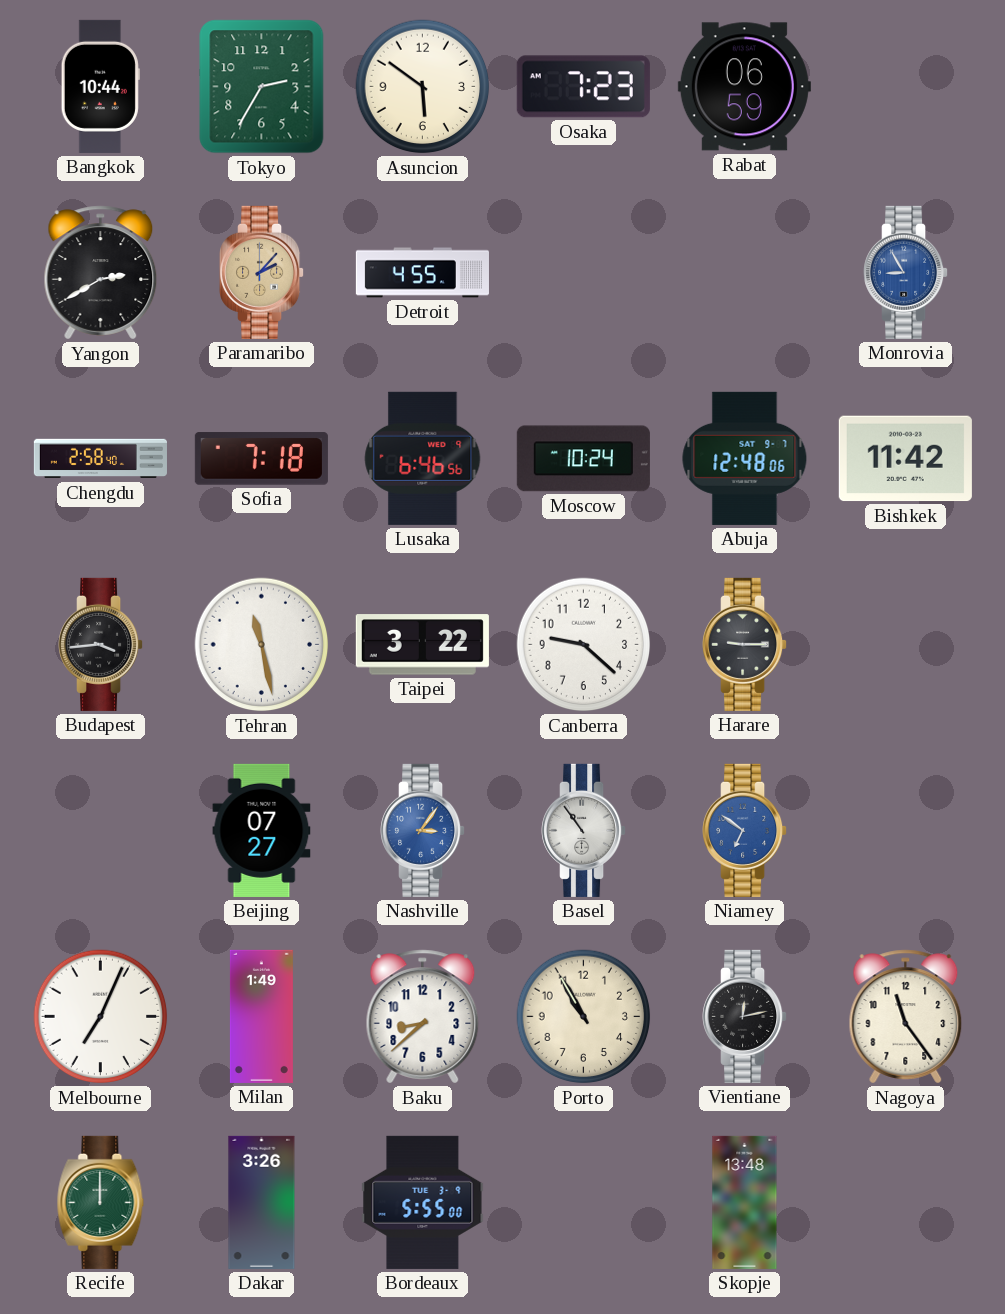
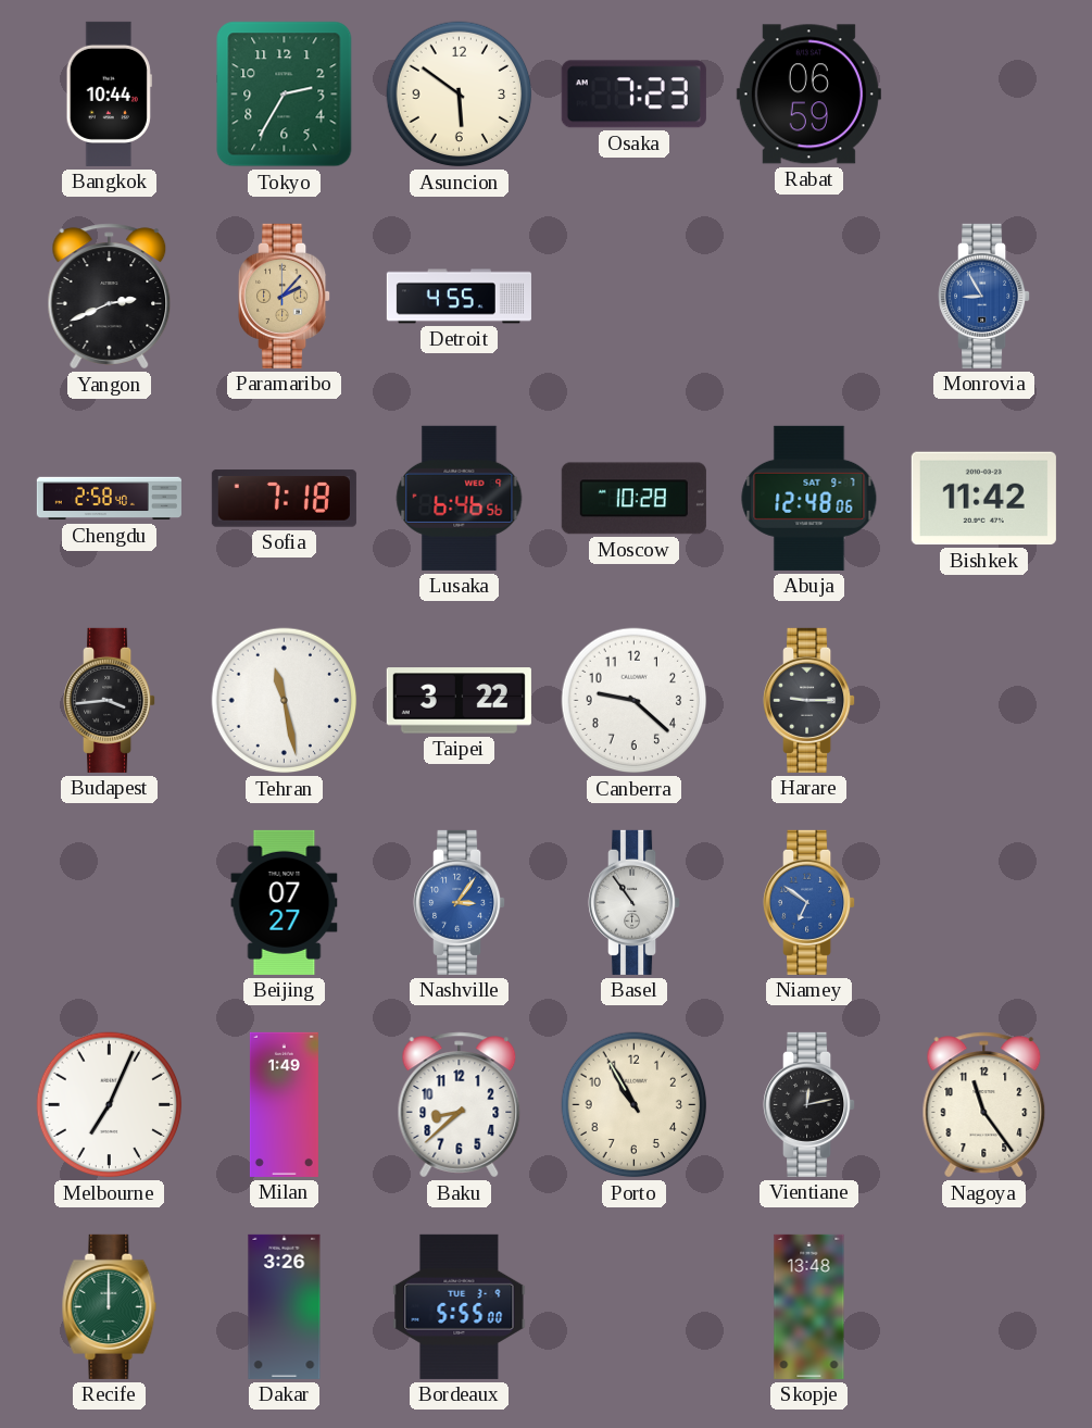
Yangon: 2:40 -> 2:41
Moscow: 10:24 -> 10:28
